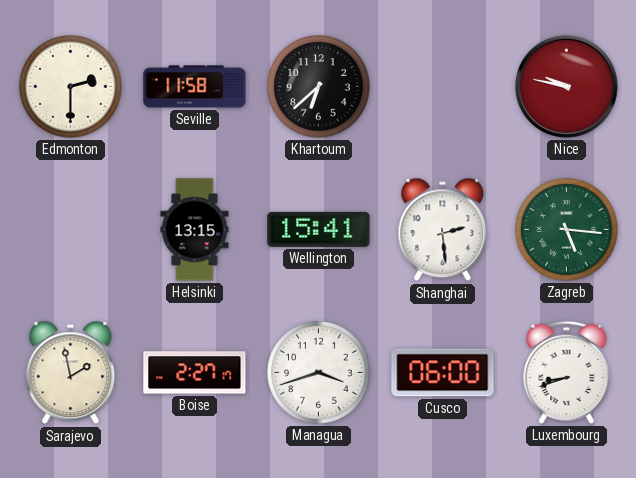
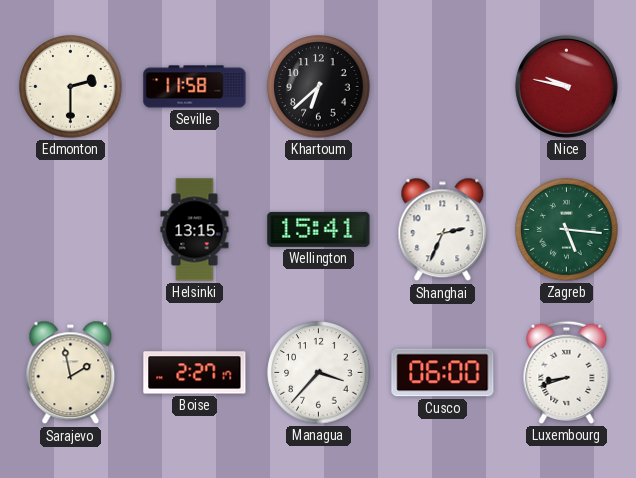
Shanghai: 2:29 -> 2:34
Managua: 3:42 -> 3:37
